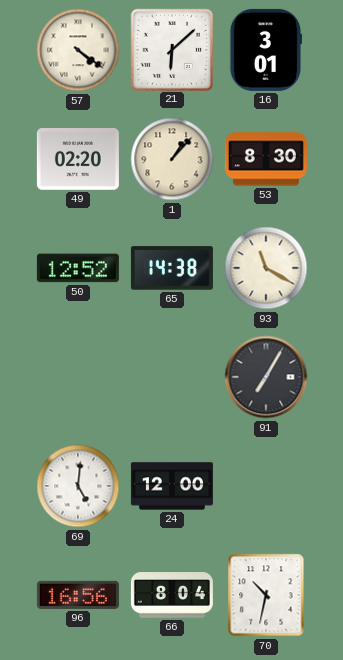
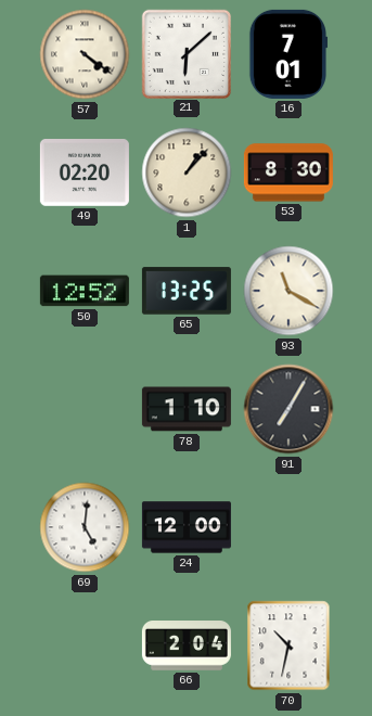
16: 3:01 -> 7:01
65: 14:38 -> 13:25
78: none -> 1:10
96: 16:56 -> none
66: 8:04 -> 2:04
